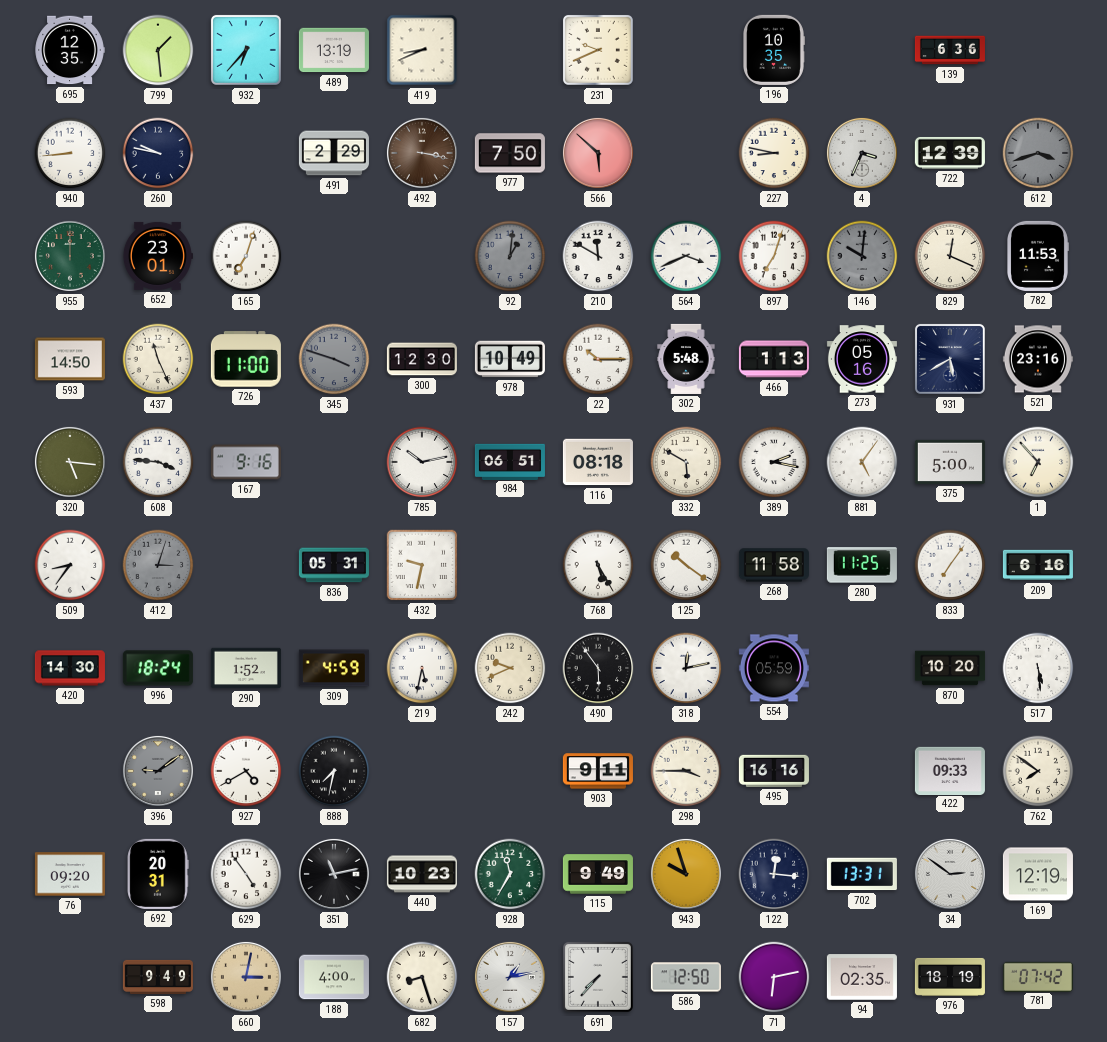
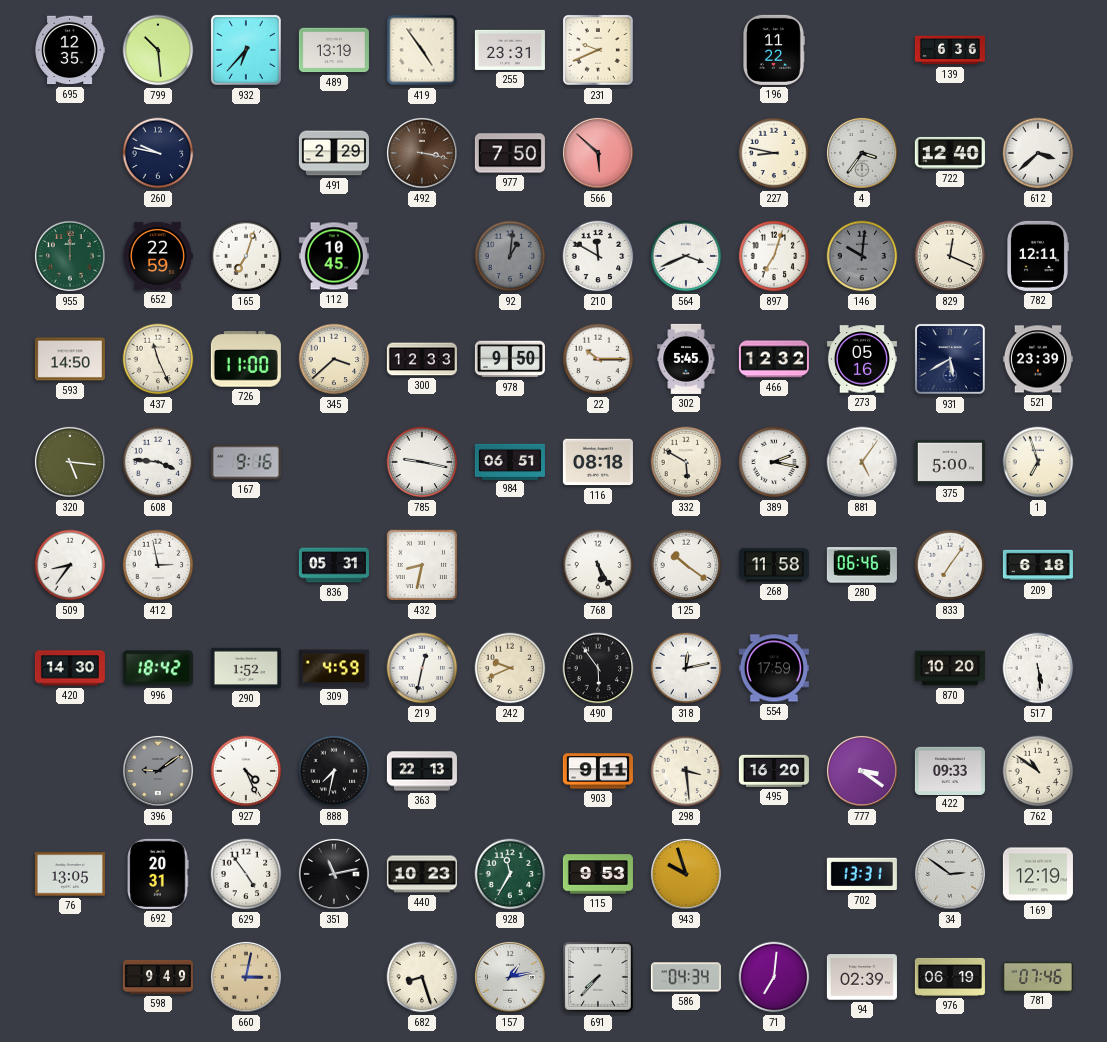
799: 1:29 -> 10:29
419: 8:41 -> 4:54
255: none -> 23:31
196: 10:35 -> 11:22
940: 8:44 -> none
4: 3:34 -> 3:36
722: 12:39 -> 12:40
612: 3:42 -> 3:38
612 dial: grey -> white
652: 23:01 -> 22:59
112: none -> 10:45
782: 11:53 -> 12:11
345: 3:48 -> 3:38
345 dial: grey -> cream
300: 12:30 -> 12:33
978: 10:49 -> 9:50
302: 5:48 -> 5:45
466: 1:13 -> 12:32
521: 23:16 -> 23:39
785: 10:13 -> 9:17
1: 6:53 -> 6:57
412: 3:03 -> 2:58
412 dial: grey -> white
432: 9:32 -> 8:32
280: 11:25 -> 06:46
209: 6:16 -> 6:18
996: 18:24 -> 18:42
219: 5:32 -> 12:32
554: 05:59 -> 17:59
927: 4:40 -> 4:26
363: none -> 22:13
298: 3:45 -> 3:29
495: 16:16 -> 16:20
777: none -> 3:21
762: 7:51 -> 10:51
76: 09:20 -> 13:05
115: 9:49 -> 9:53
122: 12:16 -> none
188: 4:00 -> none
586: 12:50 -> 04:34
71: 6:13 -> 7:01
94: 02:35 -> 02:39
976: 18:19 -> 06:19
781: 07:42 -> 07:46
